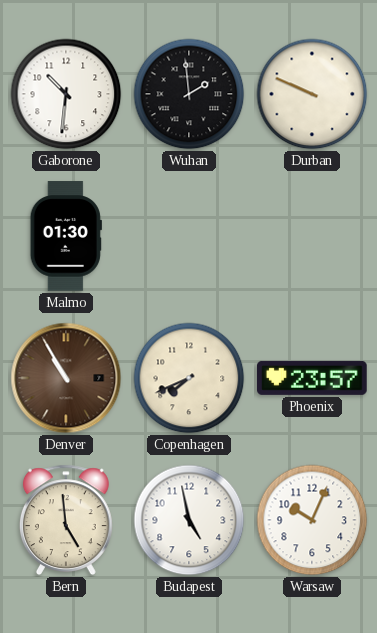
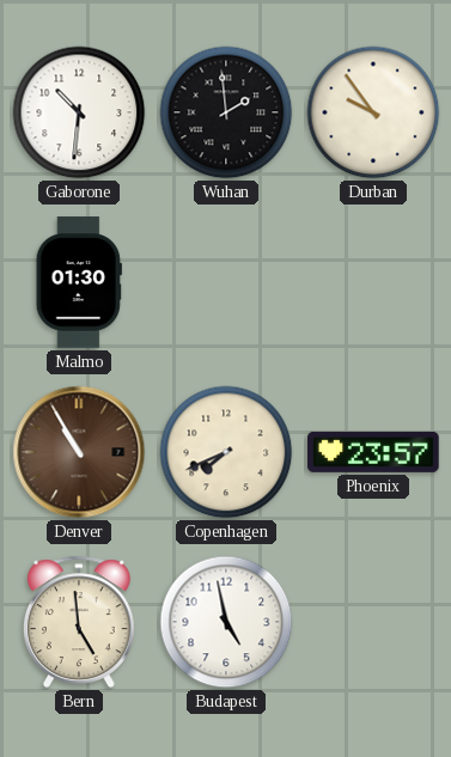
Durban: 9:49 -> 9:54
Warsaw: 10:04 -> none
